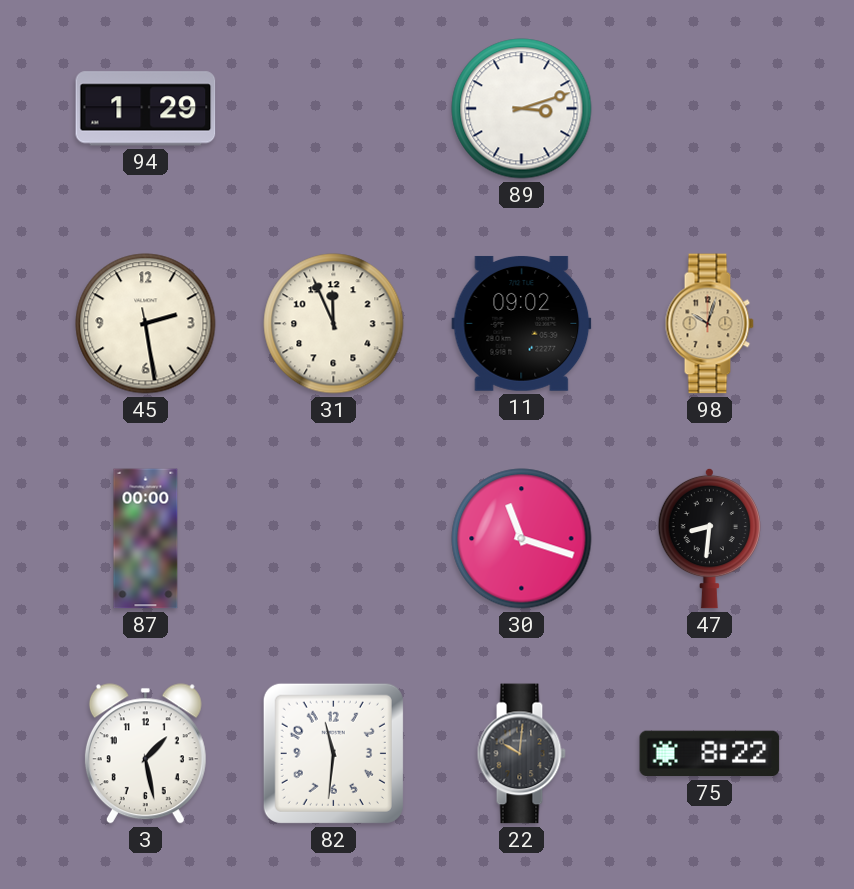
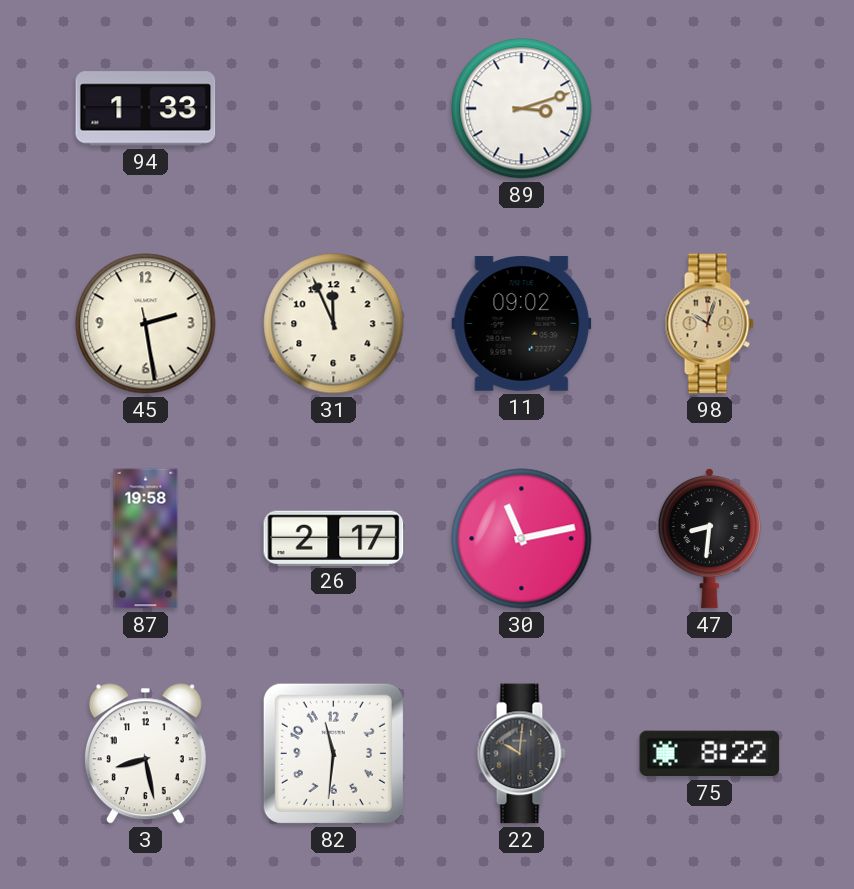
94: 1:29 -> 1:33
87: 00:00 -> 19:58
26: none -> 2:17
30: 11:18 -> 11:13
3: 1:28 -> 8:28
